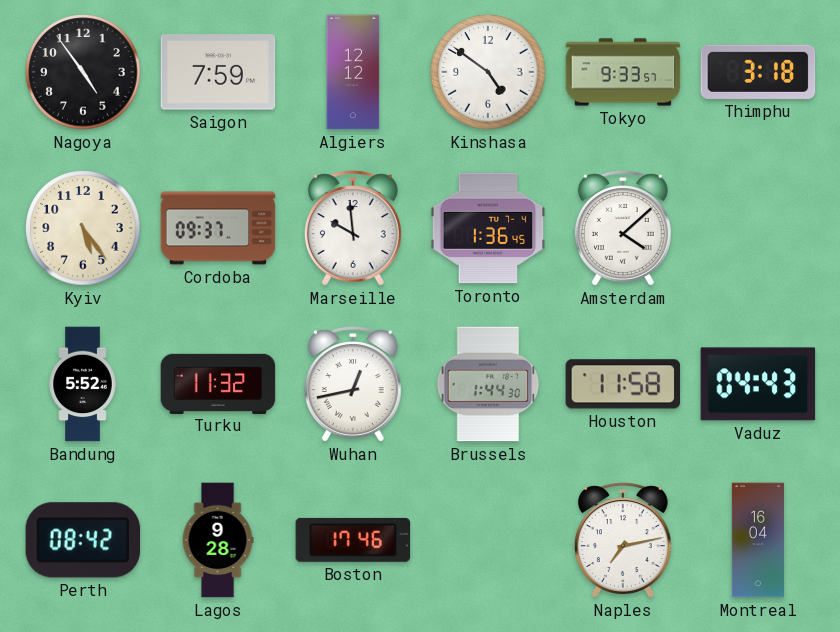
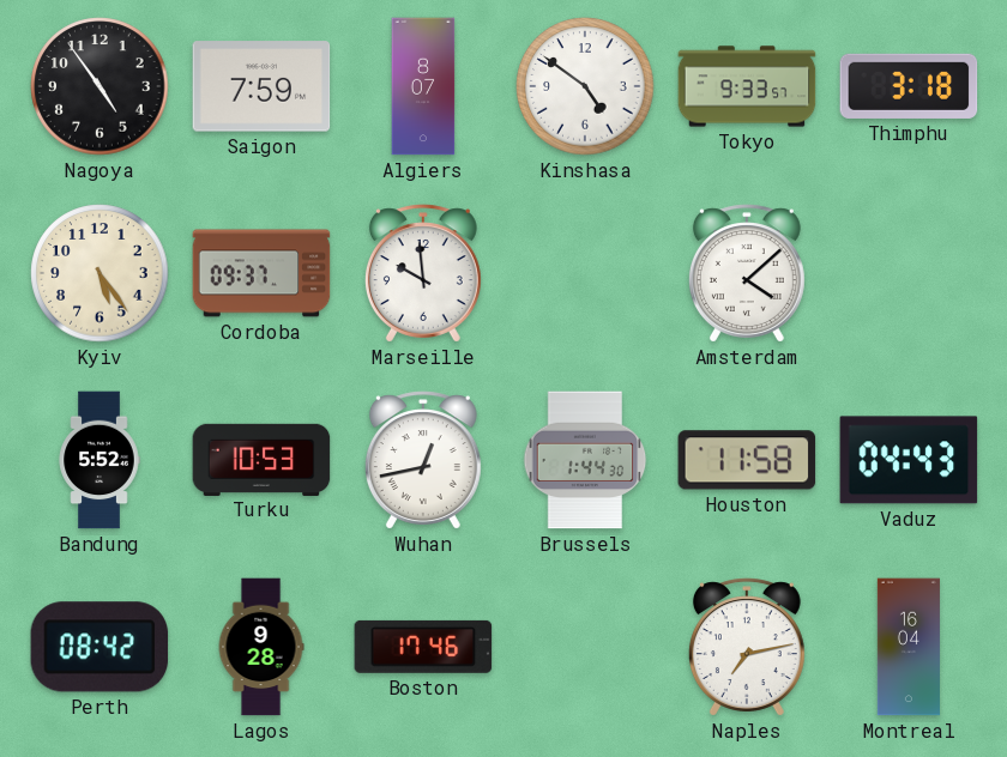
Algiers: 12:12 -> 8:07
Toronto: 1:36 -> none
Turku: 11:32 -> 10:53
